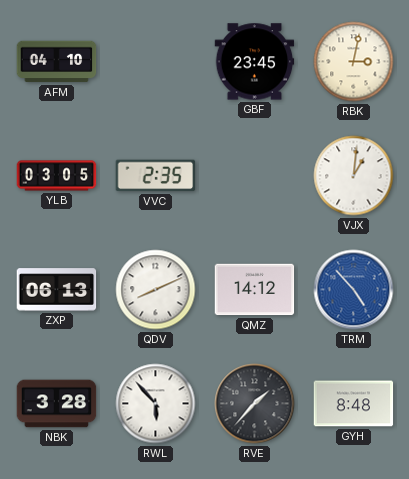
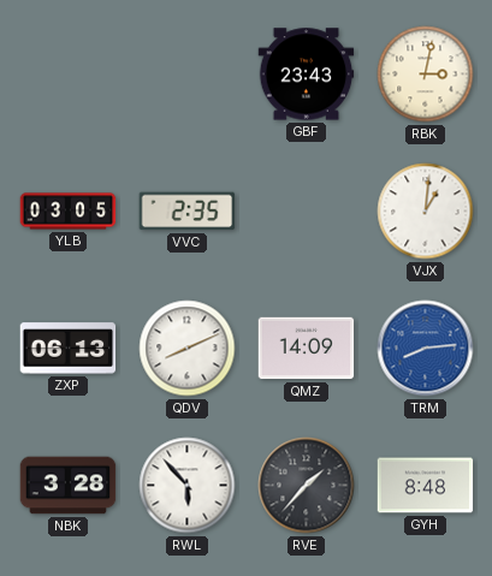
AFM: 04:10 -> none
GBF: 23:45 -> 23:43
QMZ: 14:12 -> 14:09
TRM: 4:53 -> 8:14
